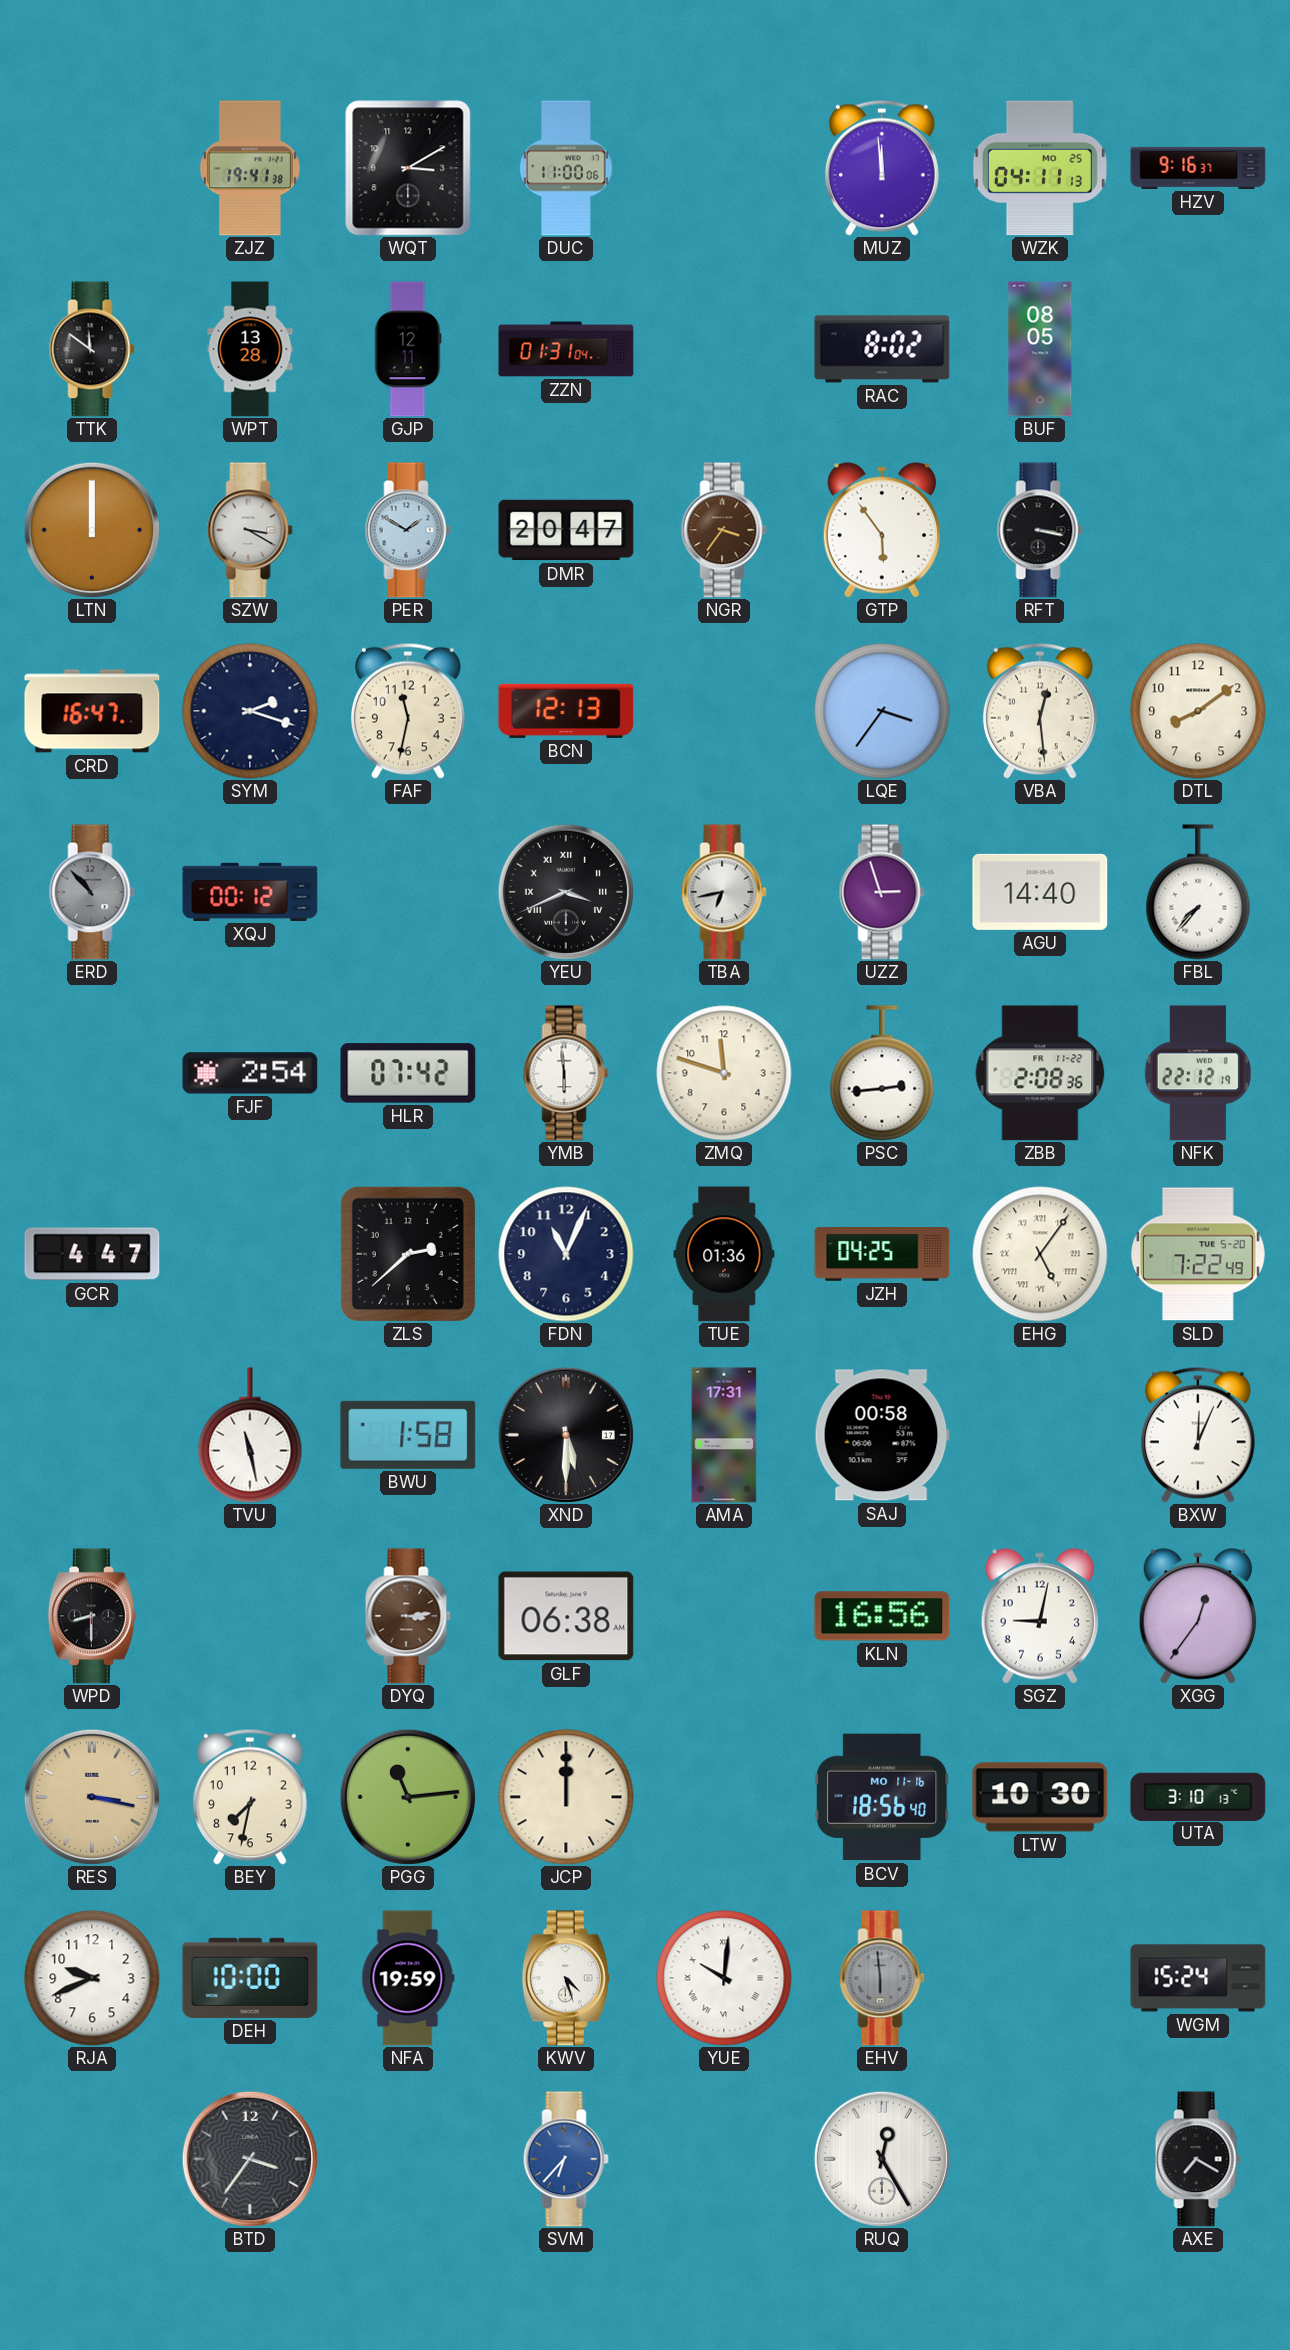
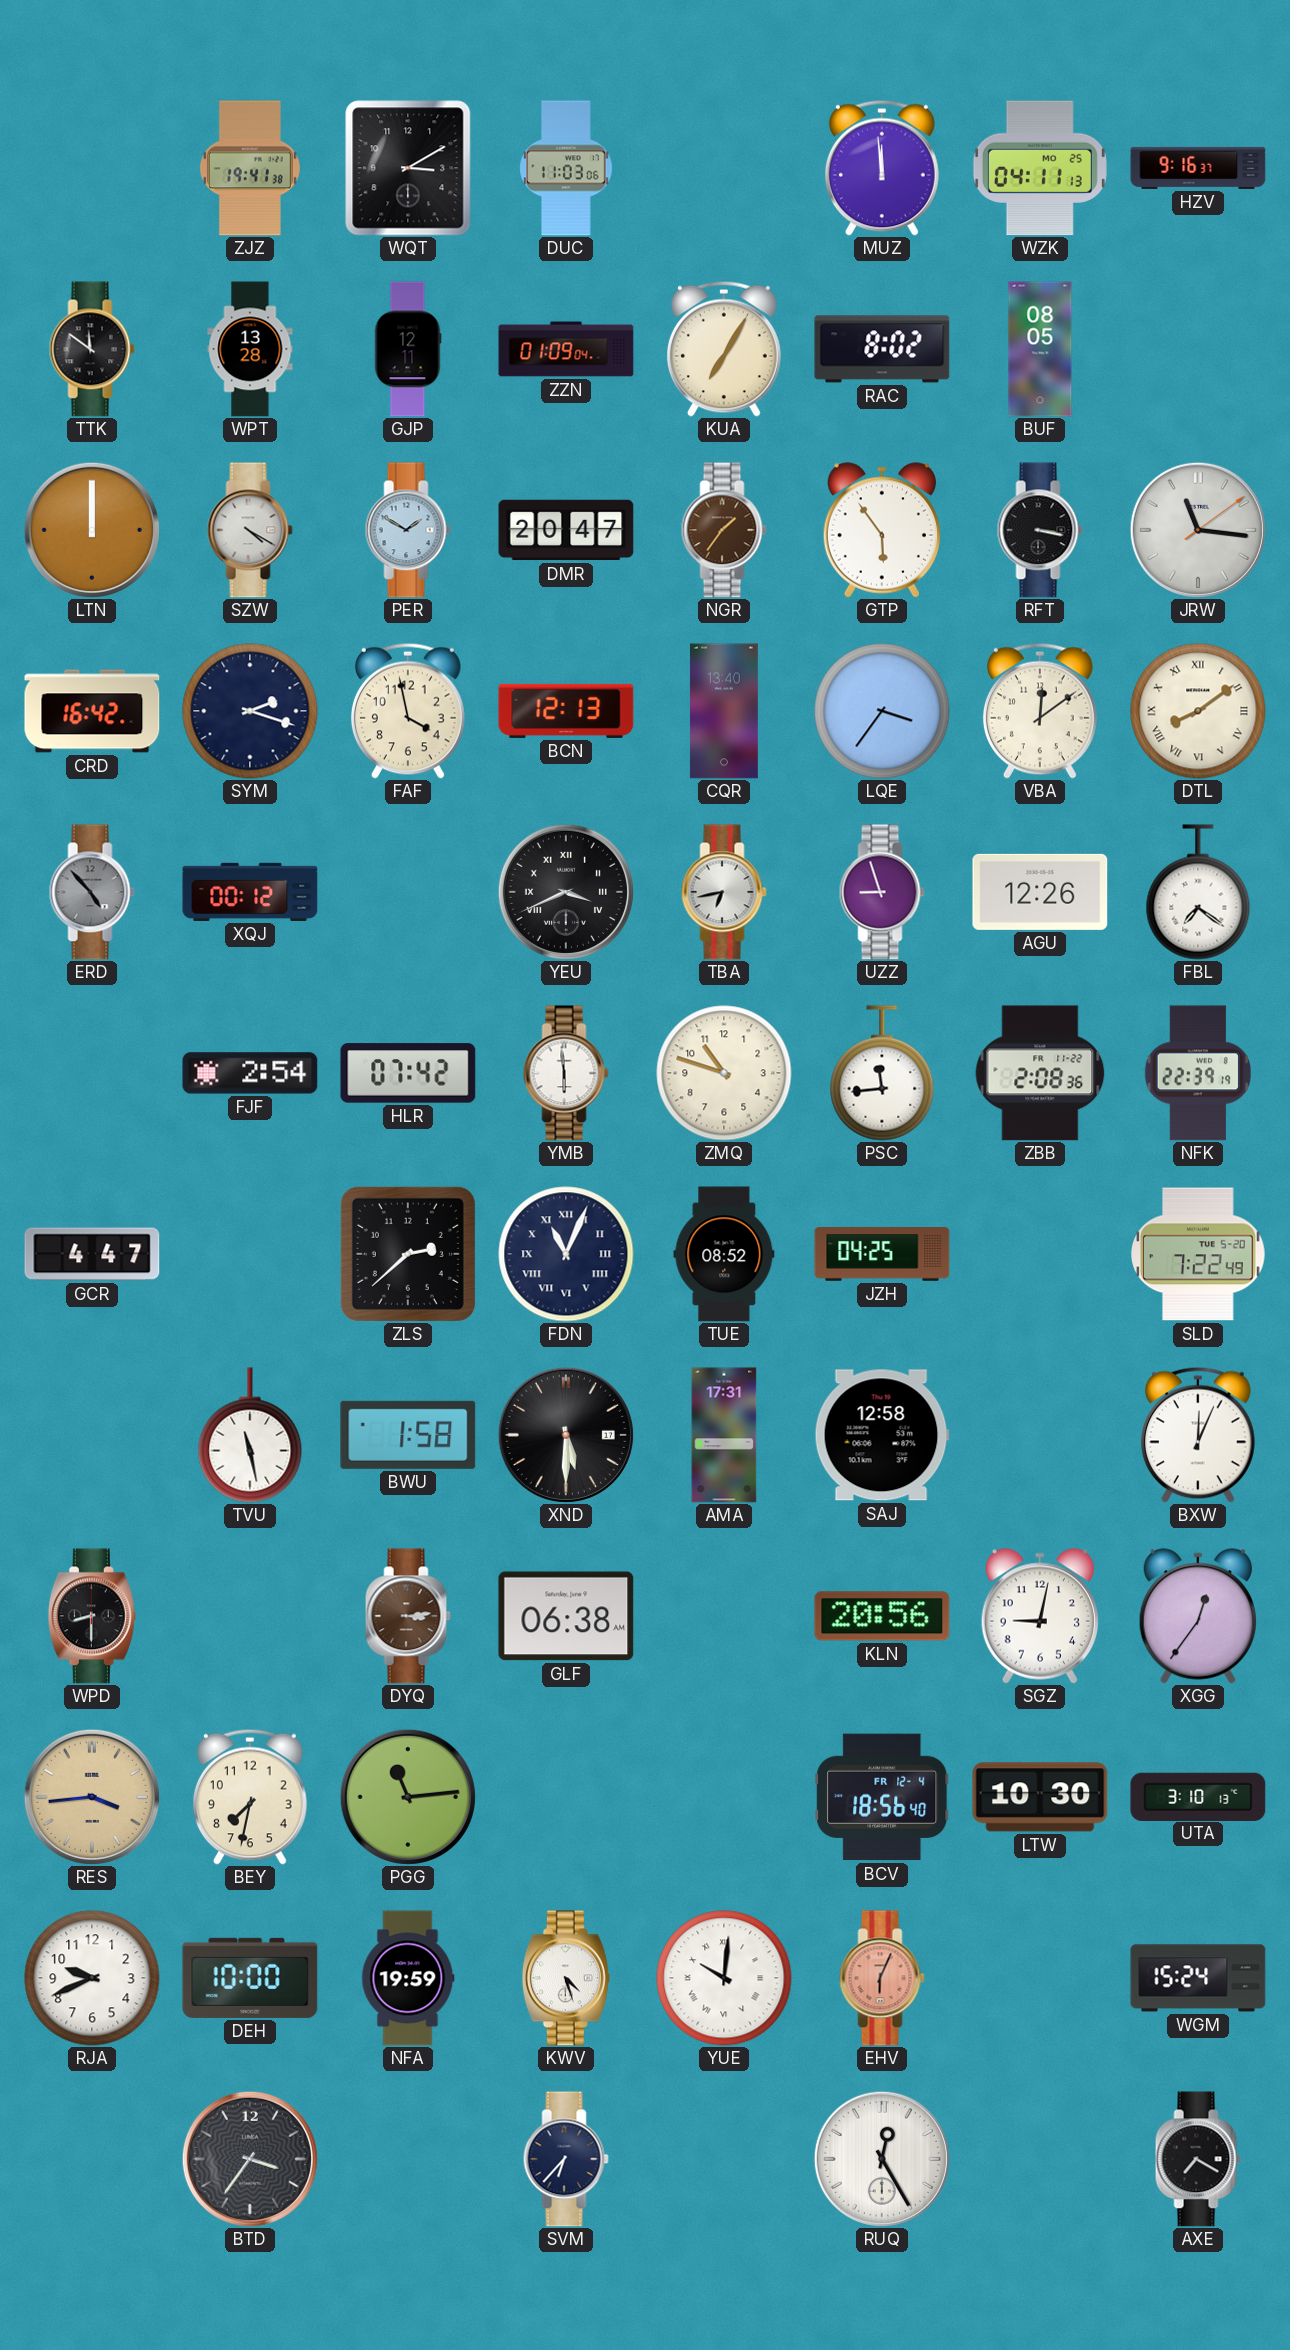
DUC: 11:00 -> 11:03
ZZN: 01:31 -> 01:09
KUA: none -> 7:05
SZW: 3:20 -> 4:20
NGR: 3:36 -> 1:36
JRW: none -> 11:16
CRD: 16:47 -> 16:42
FAF: 11:32 -> 3:58
CQR: none -> 13:40
VBA: 12:29 -> 12:09
DTL numerals: Arabic -> Roman
ERD: 10:53 -> 4:53
UZZ: 2:57 -> 8:57
AGU: 14:40 -> 12:26
FBL: 7:37 -> 7:21
ZMQ: 11:48 -> 10:48
PSC: 2:44 -> 11:44
NFK: 22:12 -> 22:39
FDN numerals: Arabic -> Roman
TUE: 01:36 -> 08:52
EHG: 5:06 -> none
SAJ: 00:58 -> 12:58
KLN: 16:56 -> 20:56
RES: 3:17 -> 3:44
JCP: 12:00 -> none
BCV date: MO 11-16 -> FR 12-4
EHV: 5:59 -> 6:04
EHV dial: grey -> salmon
SVM dial: blue -> navy
